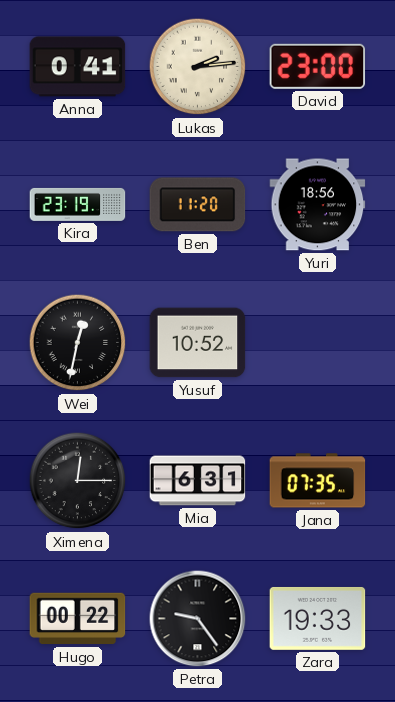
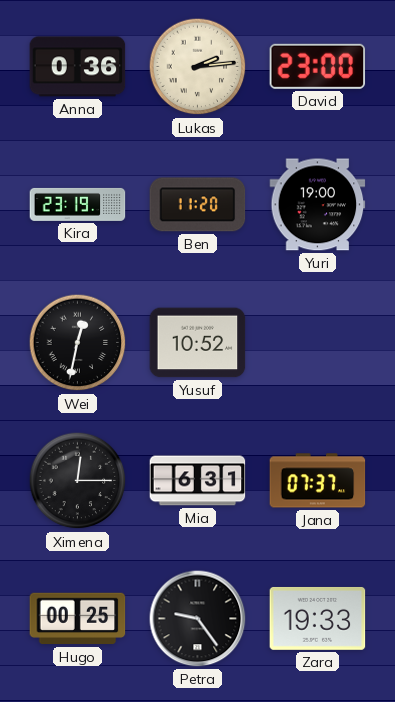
Anna: 0:41 -> 0:36
Yuri: 18:56 -> 19:00
Jana: 07:35 -> 07:37
Hugo: 00:22 -> 00:25
